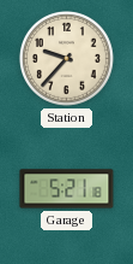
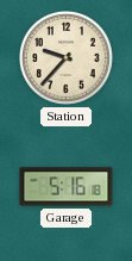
Garage: 5:21 -> 5:16
